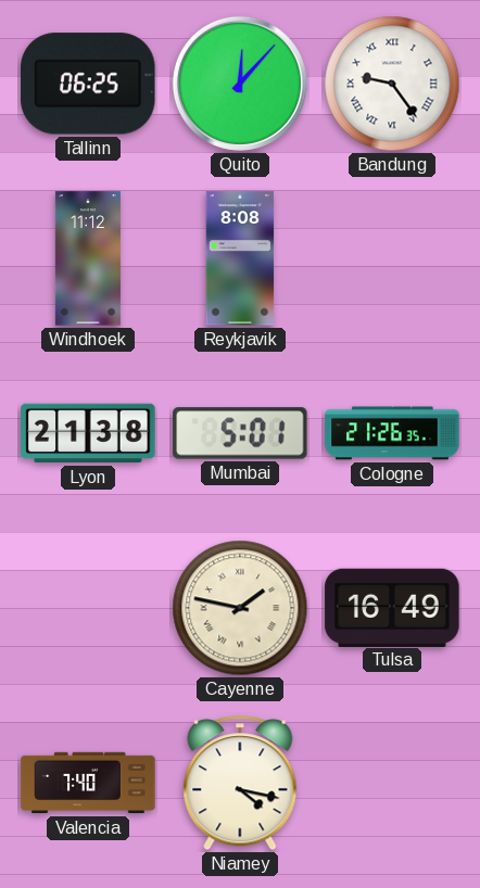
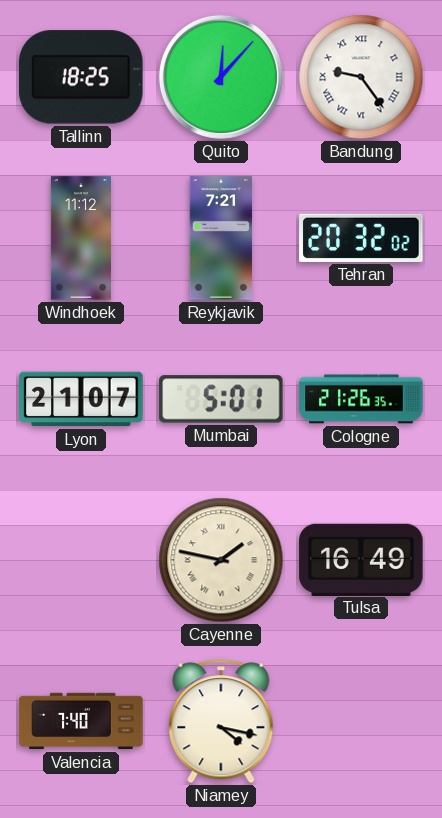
Tallinn: 06:25 -> 18:25
Reykjavik: 8:08 -> 7:21
Tehran: none -> 20:32
Lyon: 21:38 -> 21:07
